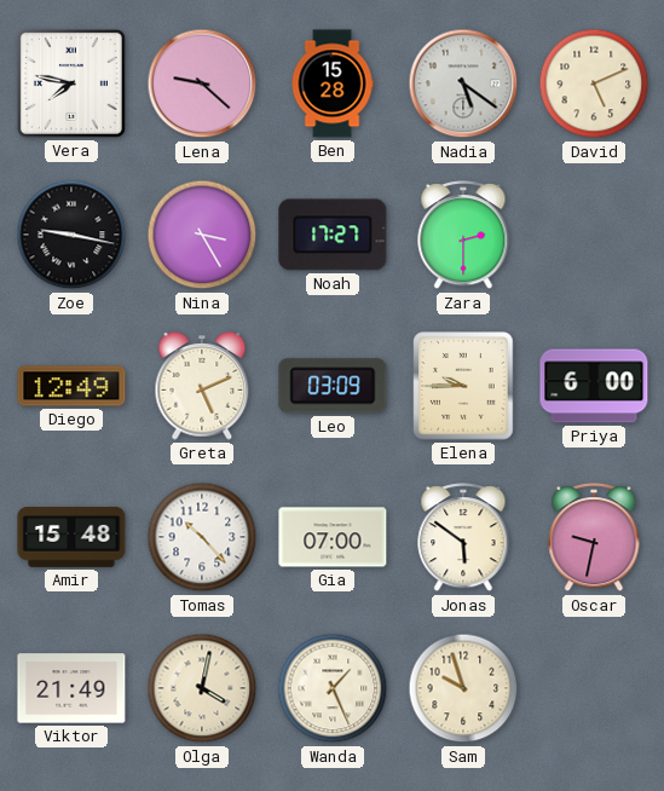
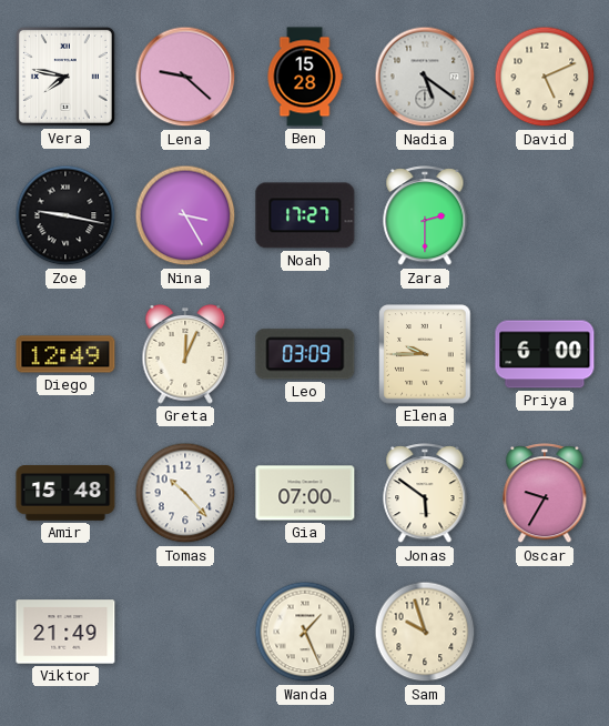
Greta: 5:11 -> 12:04
Oscar: 9:32 -> 9:35
Olga: 4:02 -> none
